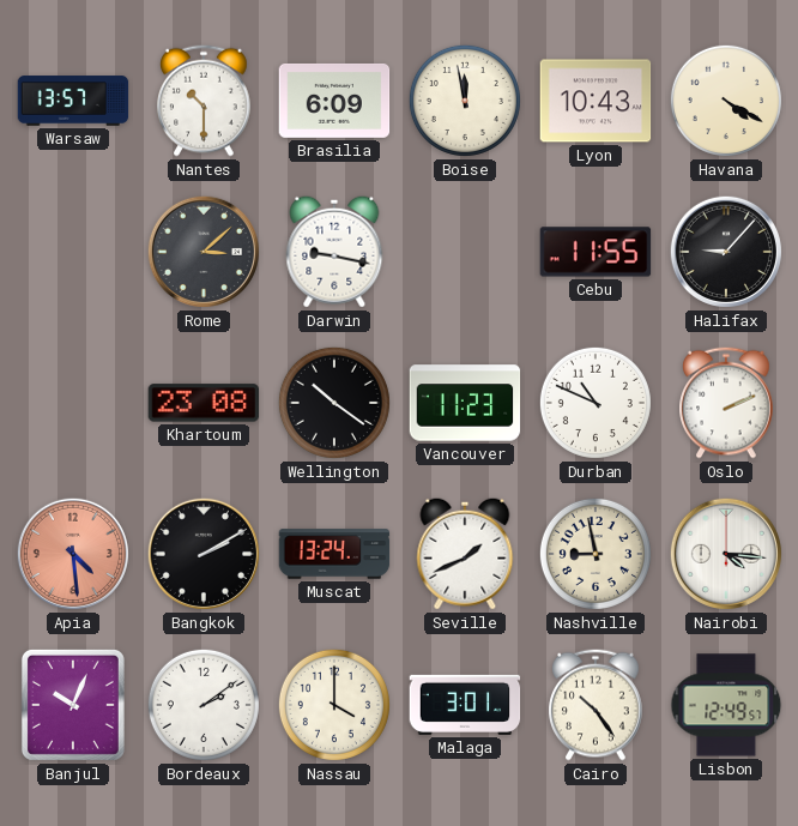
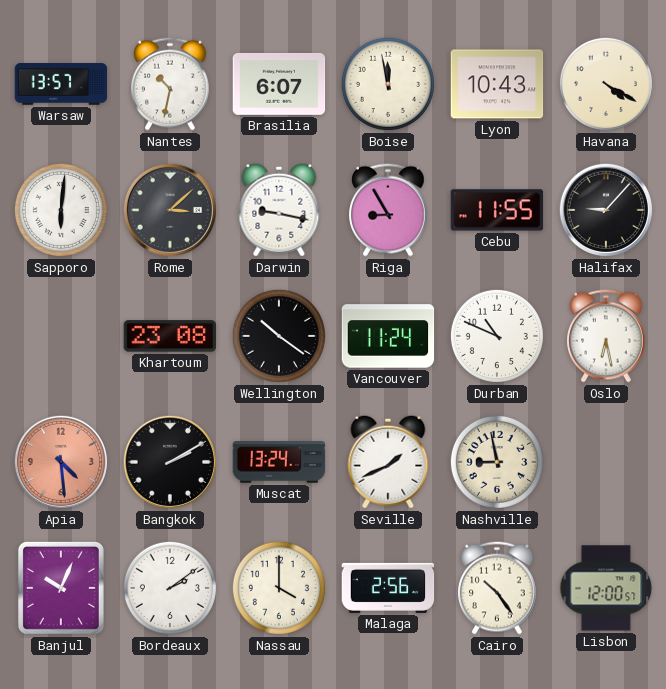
Nantes: 10:30 -> 10:32
Brasilia: 6:09 -> 6:07
Sapporo: none -> 6:01
Riga: none -> 8:55
Vancouver: 11:23 -> 11:24
Oslo: 2:11 -> 6:28
Nairobi: 4:16 -> none
Malaga: 3:01 -> 2:56
Lisbon: 12:49 -> 12:00
